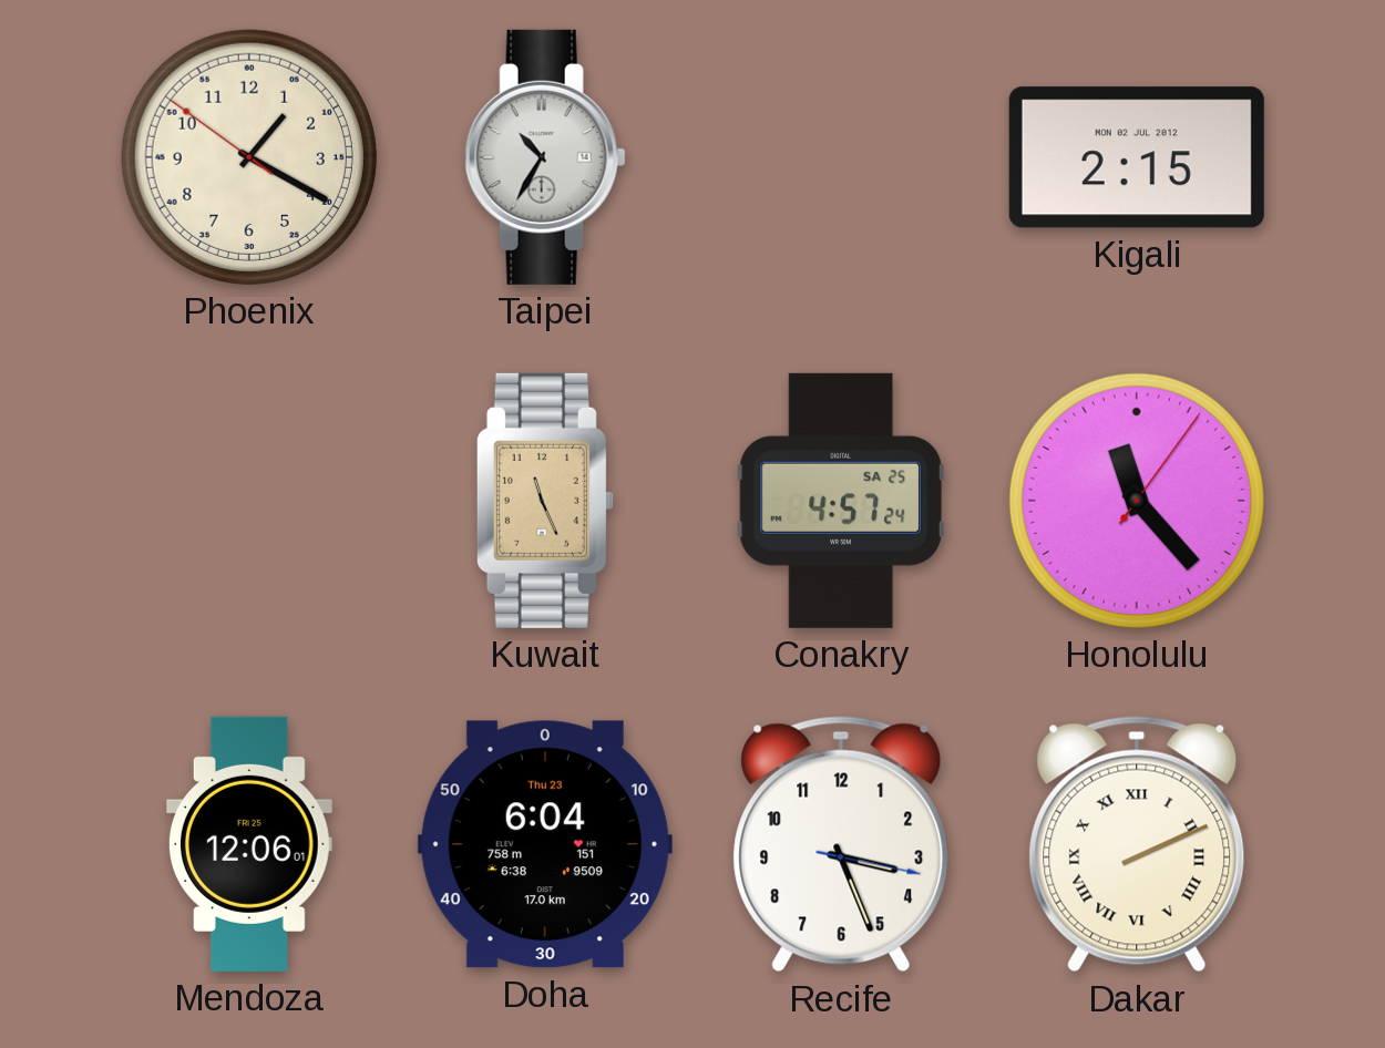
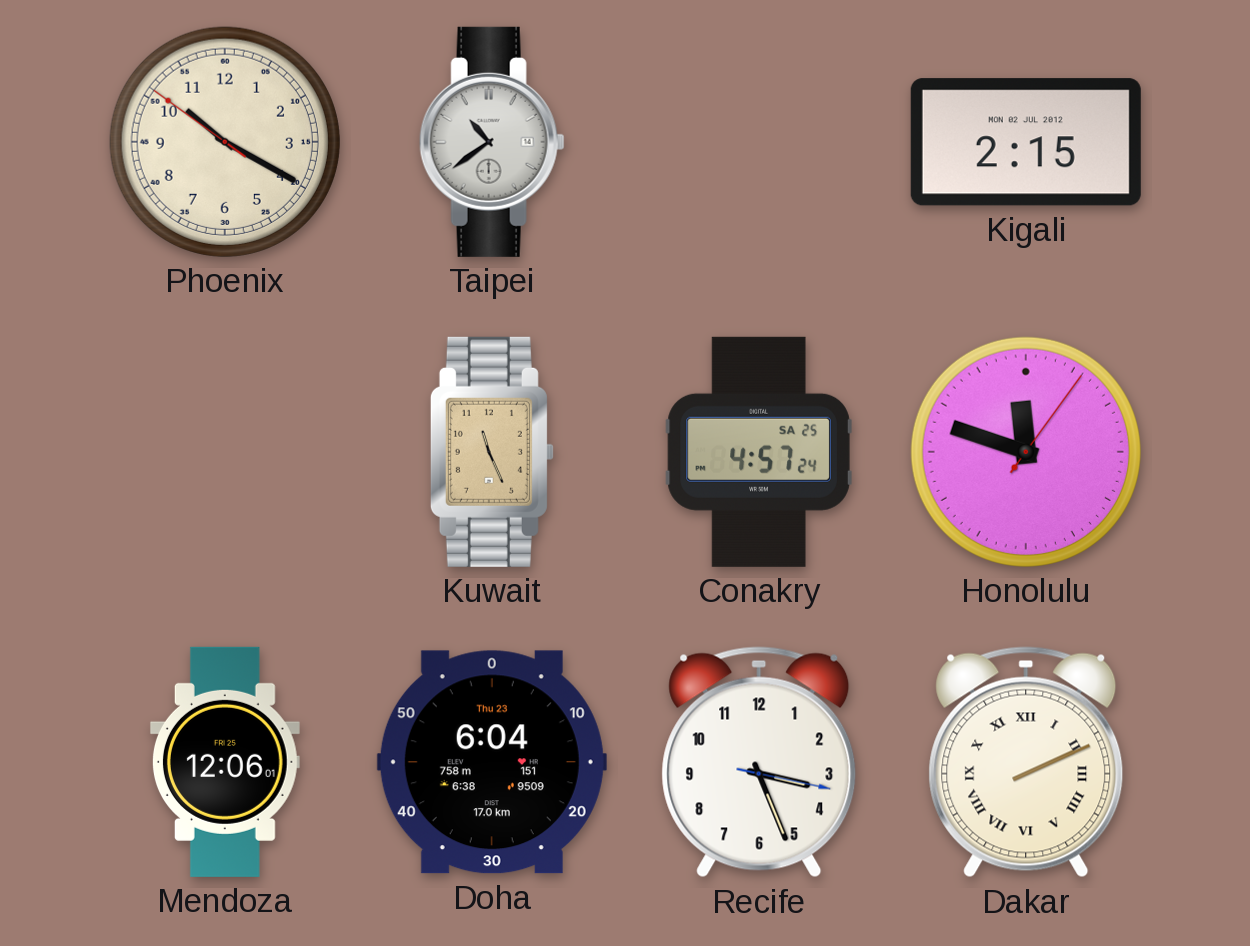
Phoenix: 1:19 -> 10:19
Taipei: 10:35 -> 10:39
Honolulu: 11:23 -> 11:48
